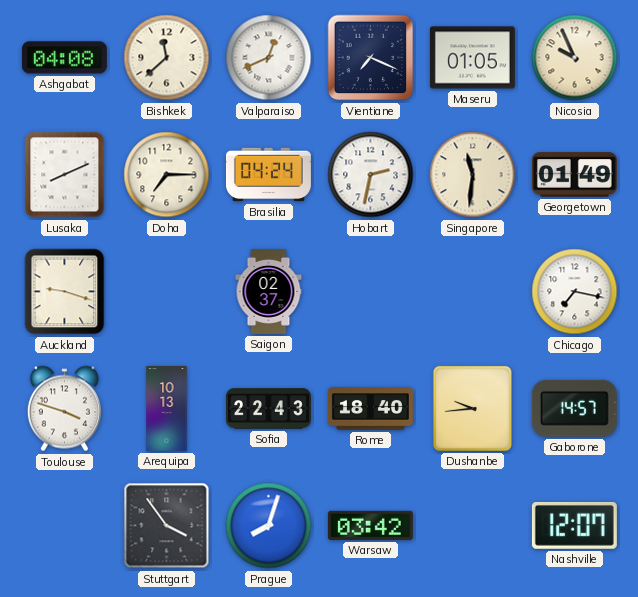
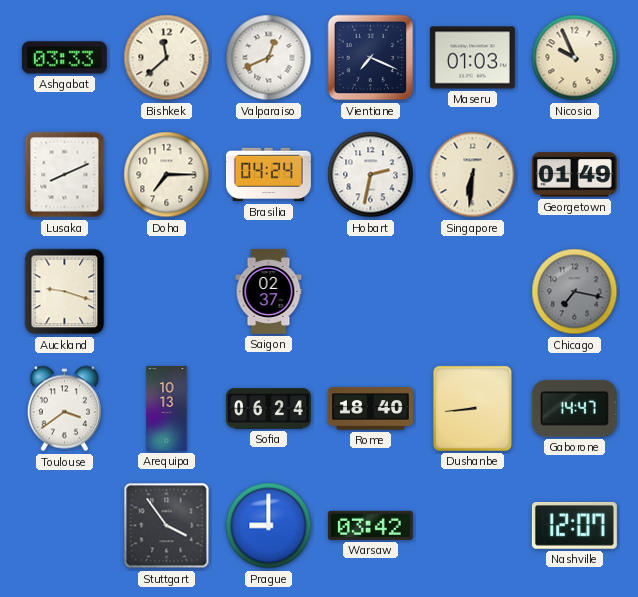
Ashgabat: 04:08 -> 03:33
Maseru: 01:05 -> 01:03
Singapore: 11:31 -> 6:31
Chicago dial: white -> grey
Toulouse: 3:48 -> 3:39
Sofia: 22:43 -> 06:24
Dushanbe: 9:44 -> 8:44
Gaborone: 14:57 -> 14:47
Prague: 8:03 -> 9:00
